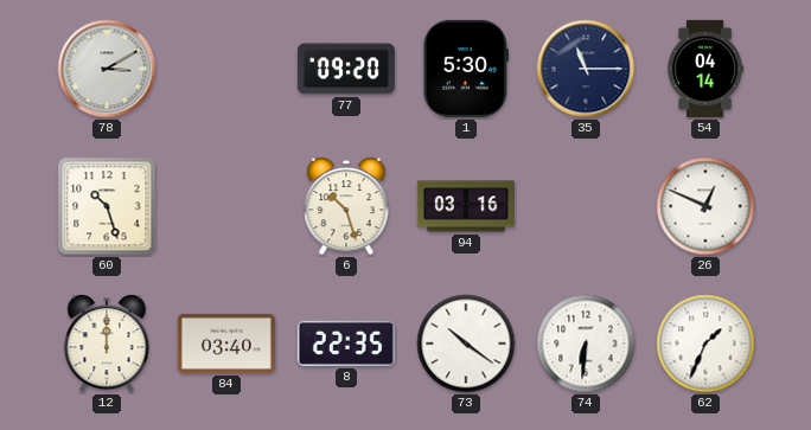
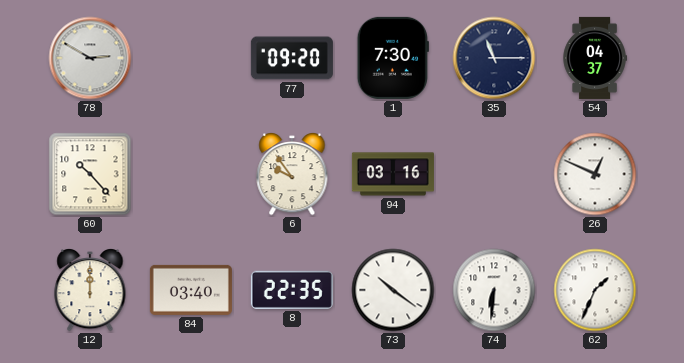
78: 3:10 -> 2:50
1: 5:30 -> 7:30
54: 04:14 -> 04:37
60: 10:27 -> 10:23
6: 10:27 -> 9:54
